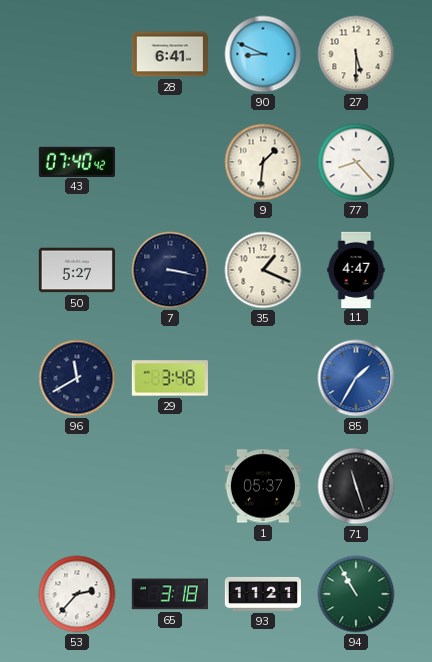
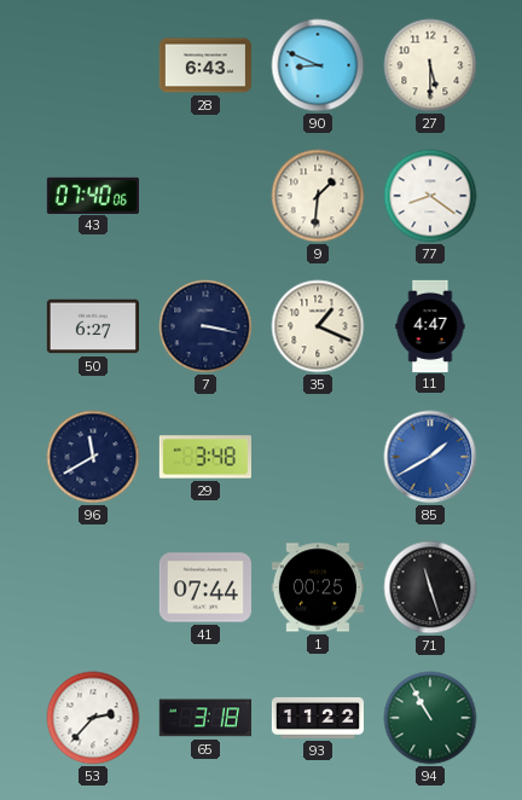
28: 6:41 -> 6:43
43: 07:40:42 -> 07:40:06
77: 8:23 -> 8:21
50: 5:27 -> 6:27
85: 1:35 -> 1:40
41: none -> 07:44
1: 05:37 -> 00:25
93: 11:21 -> 11:22
